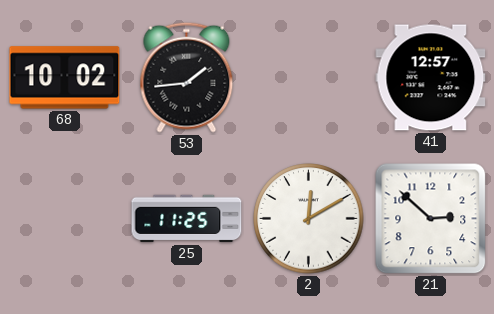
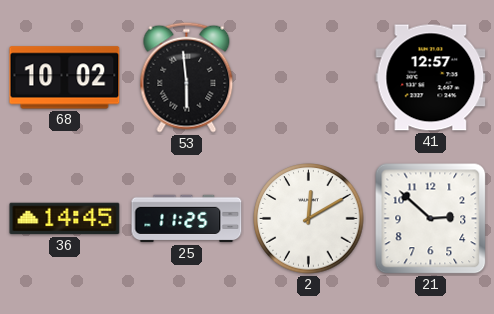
53: 1:44 -> 5:59
36: none -> 14:45
